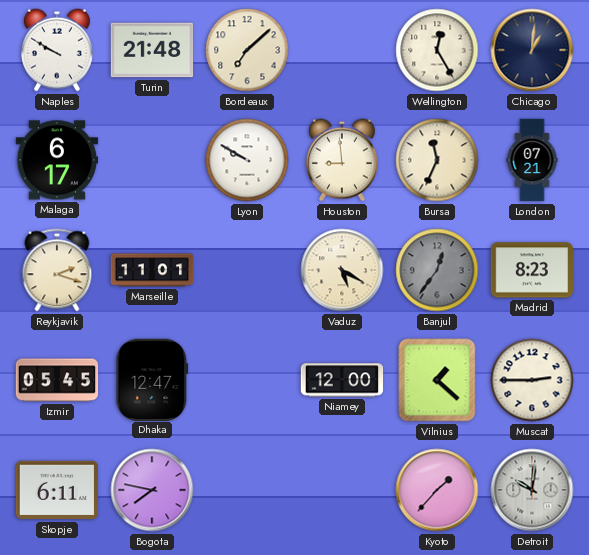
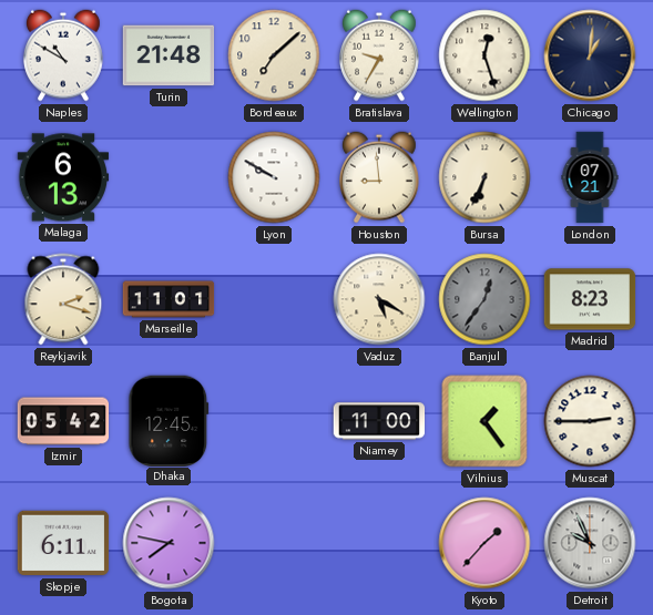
Naples: 9:50 -> 10:50
Bratislava: none -> 9:35
Wellington: 12:25 -> 12:27
Malaga: 6:17 -> 6:13
Bursa: 11:34 -> 6:34
Izmir: 05:45 -> 05:42
Dhaka: 12:47 -> 12:45
Niamey: 12:00 -> 11:00
Vilnius: 1:22 -> 1:24
Detroit: 10:01 -> 9:56
